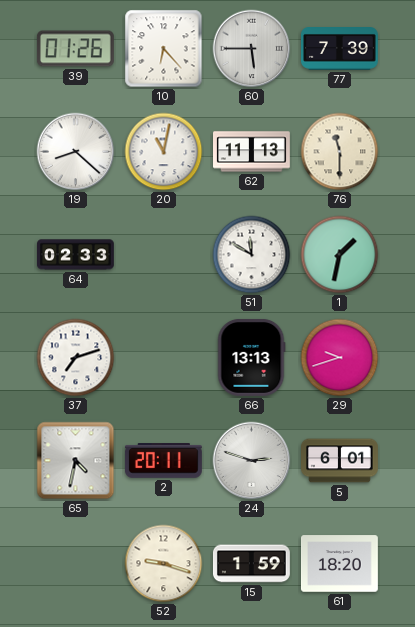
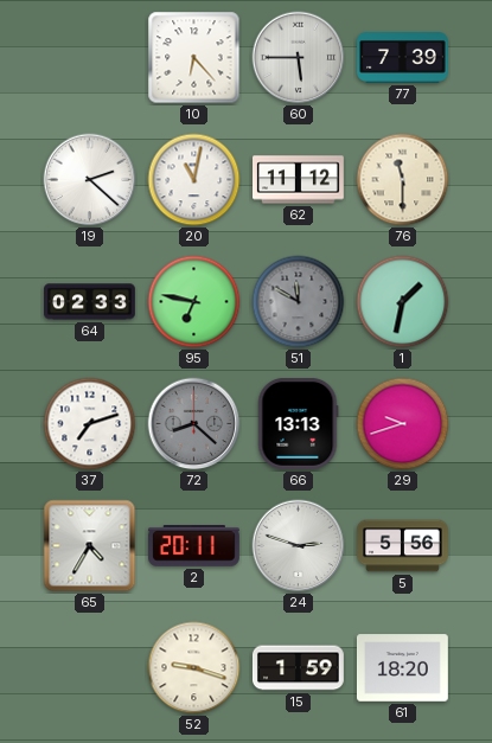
39: 01:26 -> none
19: 8:22 -> 2:22
62: 11:13 -> 11:12
95: none -> 6:47
51 dial: white -> grey
72: none -> 8:22
65: 4:32 -> 4:35
5: 6:01 -> 5:56
